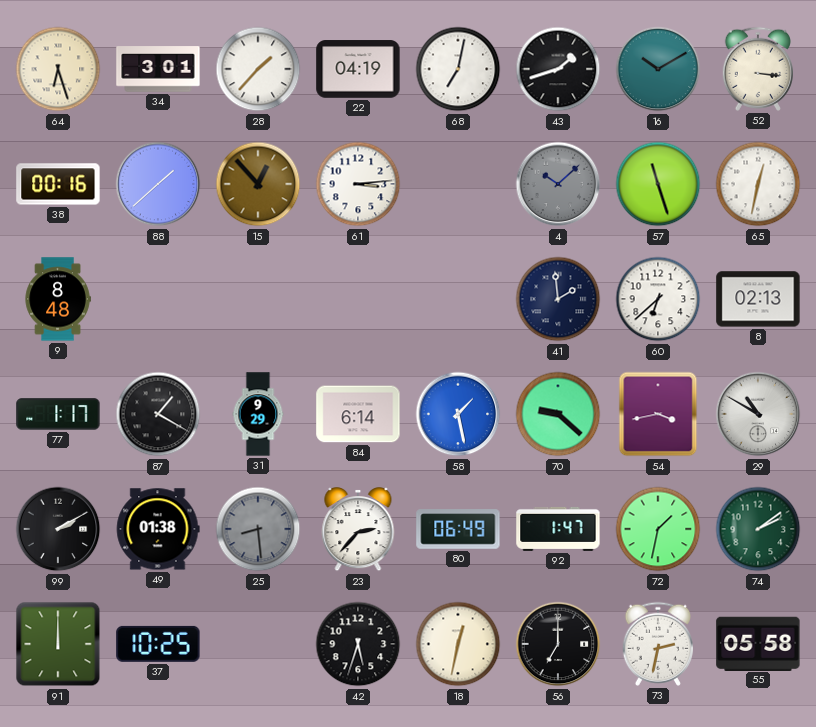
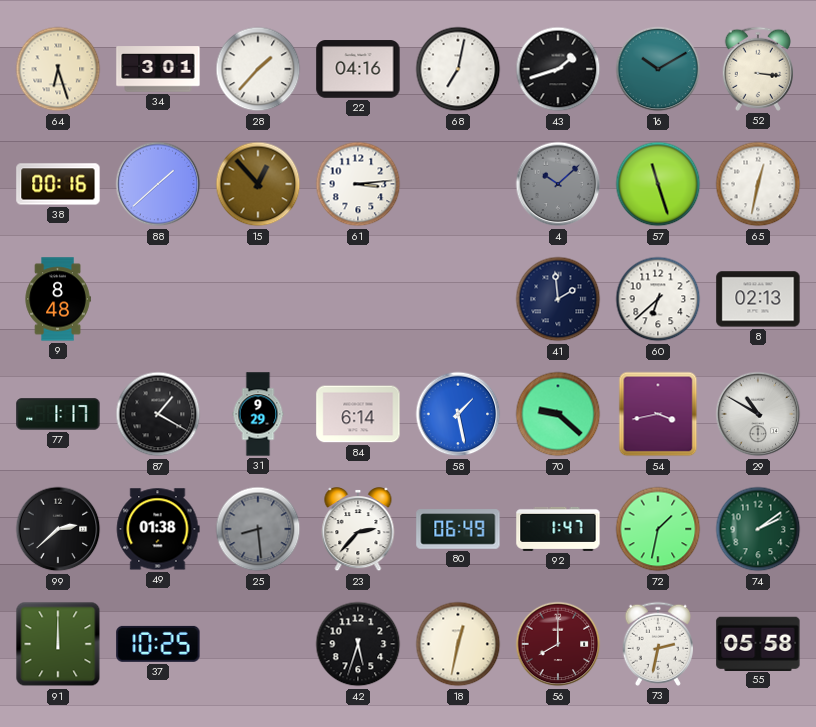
22: 04:19 -> 04:16
99: 2:10 -> 2:38
56: 7:00 -> 8:00
56 dial: black -> burgundy
